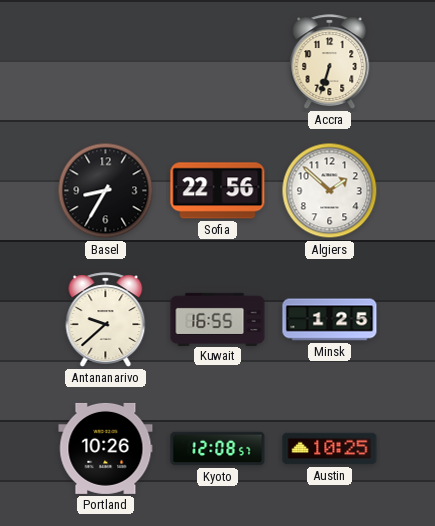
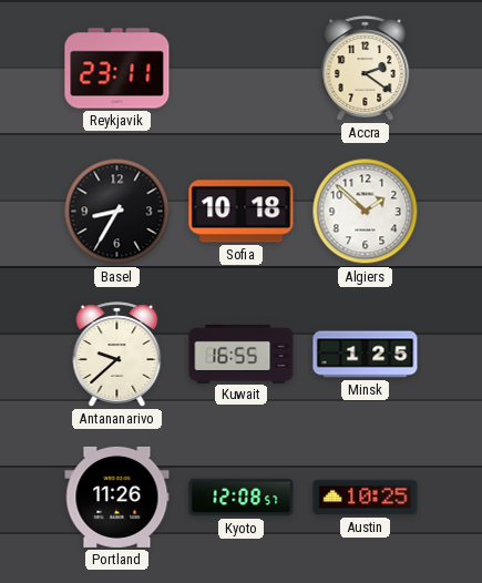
Reykjavik: none -> 23:11
Accra: 6:33 -> 2:21
Sofia: 22:56 -> 10:18
Portland: 10:26 -> 11:26
